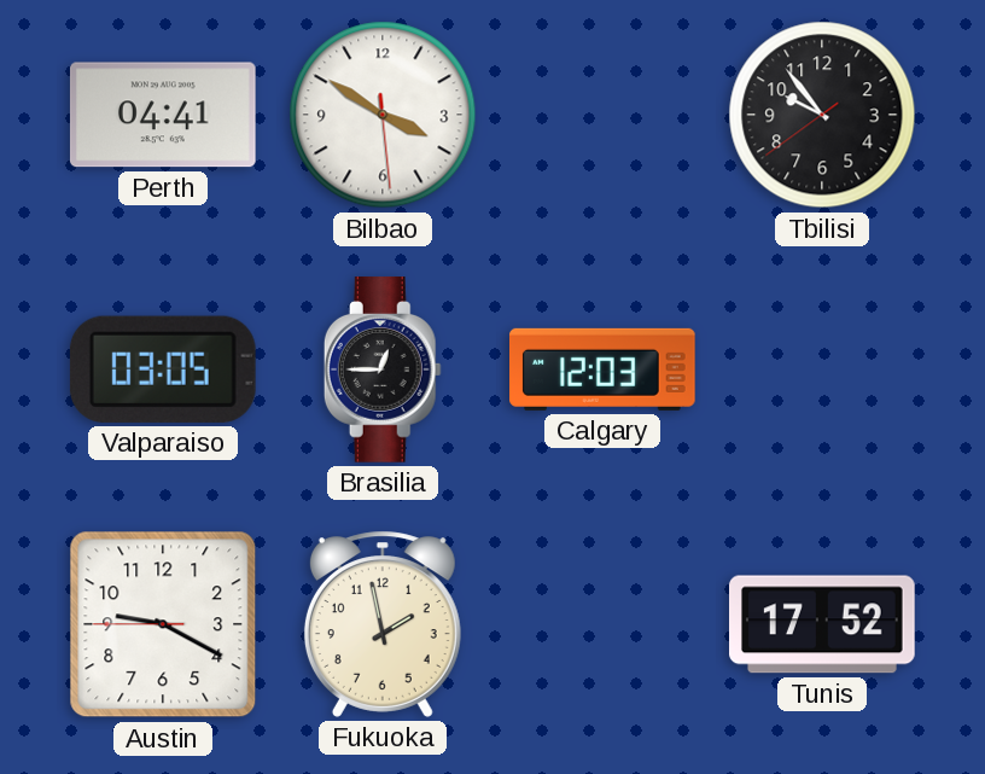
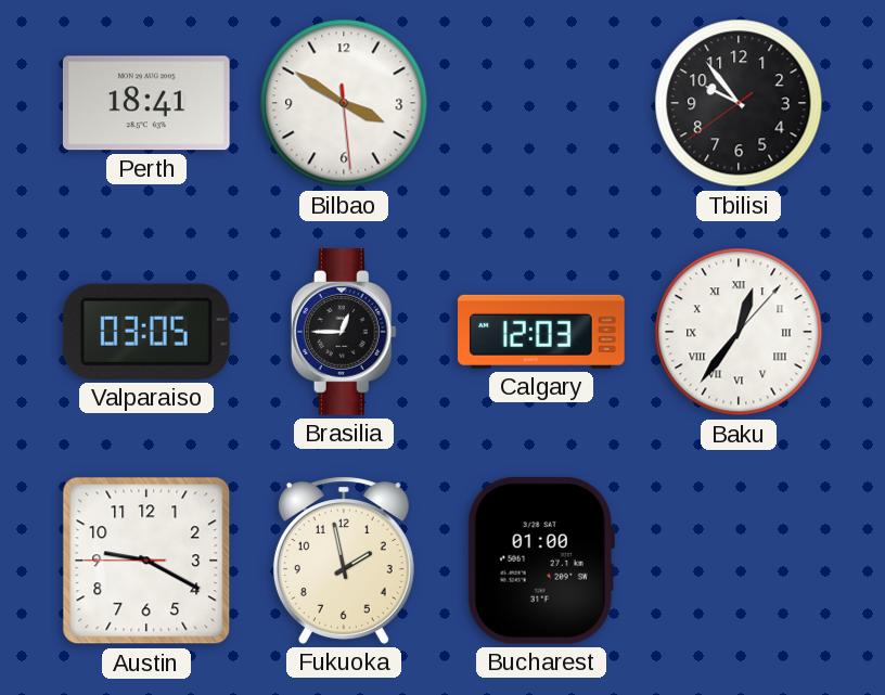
Perth: 04:41 -> 18:41
Baku: none -> 12:36
Bucharest: none -> 01:00
Tunis: 17:52 -> none
